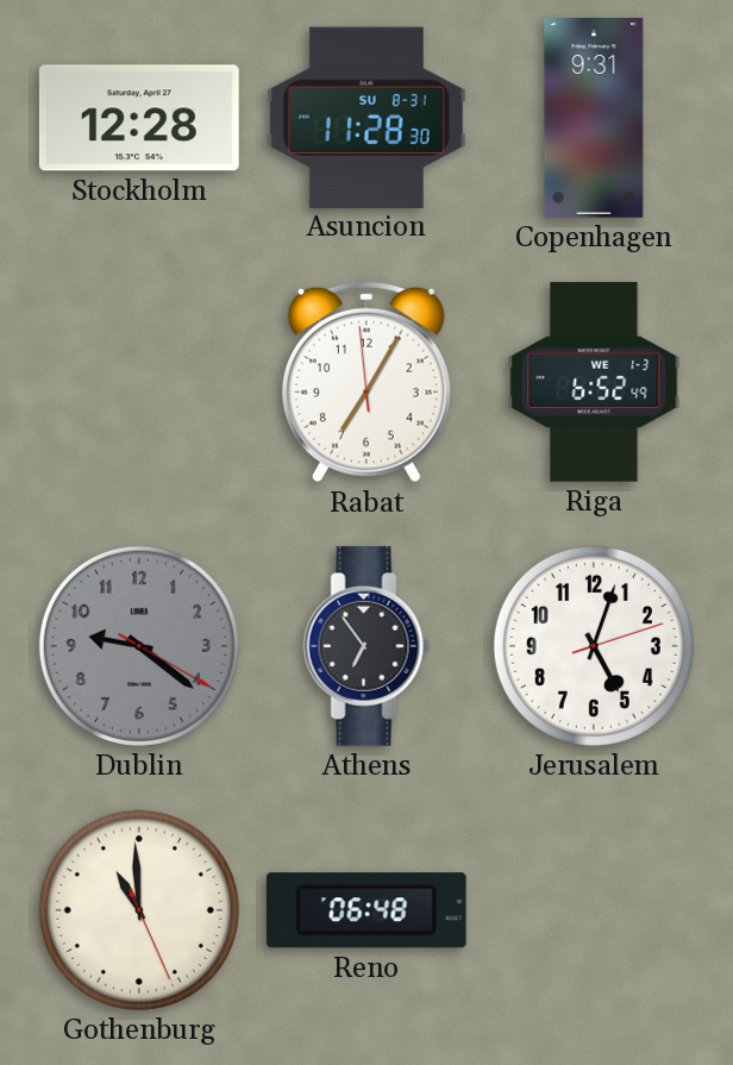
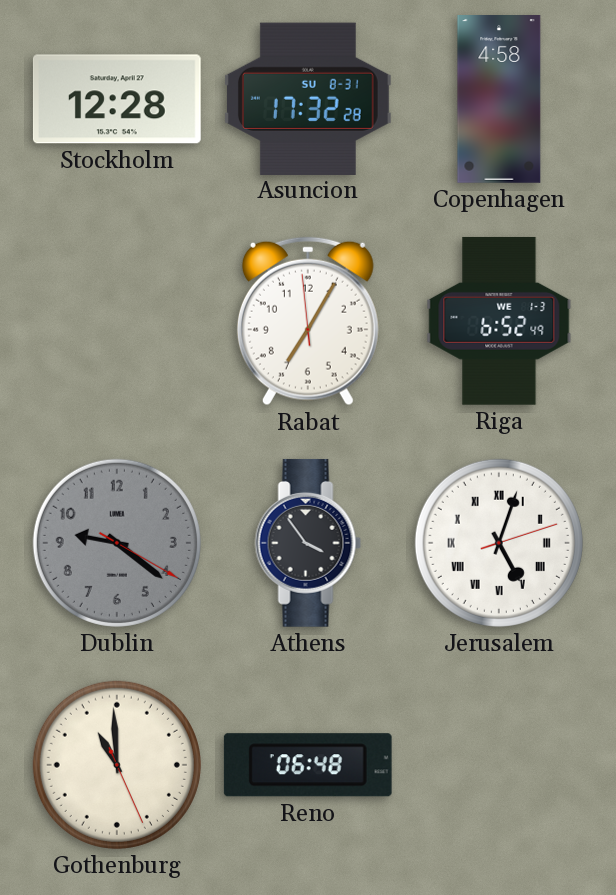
Asuncion: 11:28 -> 17:32
Copenhagen: 9:31 -> 4:58
Athens: 6:54 -> 3:54
Jerusalem numerals: Arabic -> Roman
